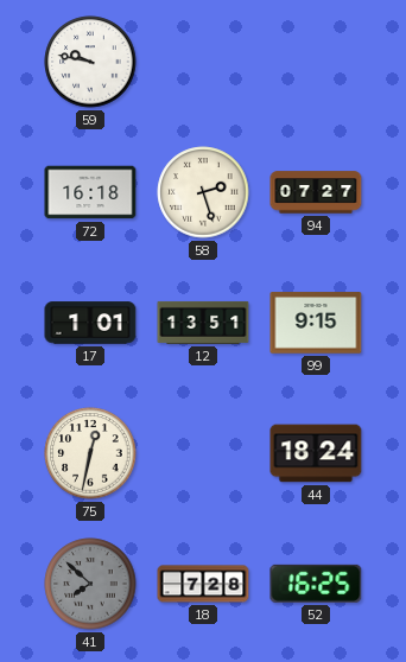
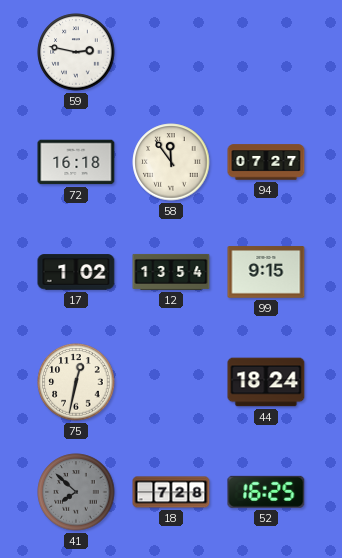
59: 9:47 -> 2:47
58: 2:27 -> 11:54
17: 1:01 -> 1:02
12: 13:51 -> 13:54
